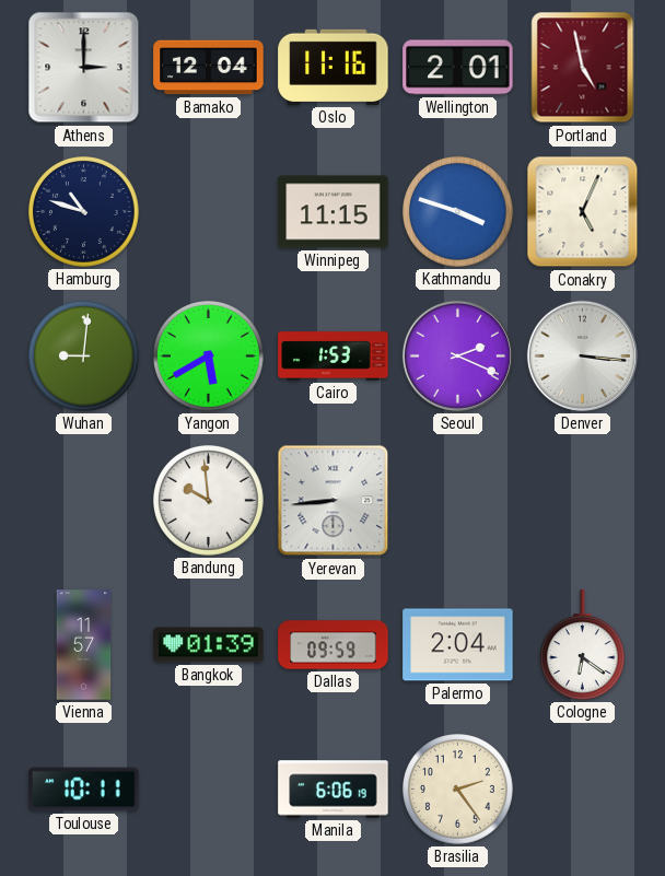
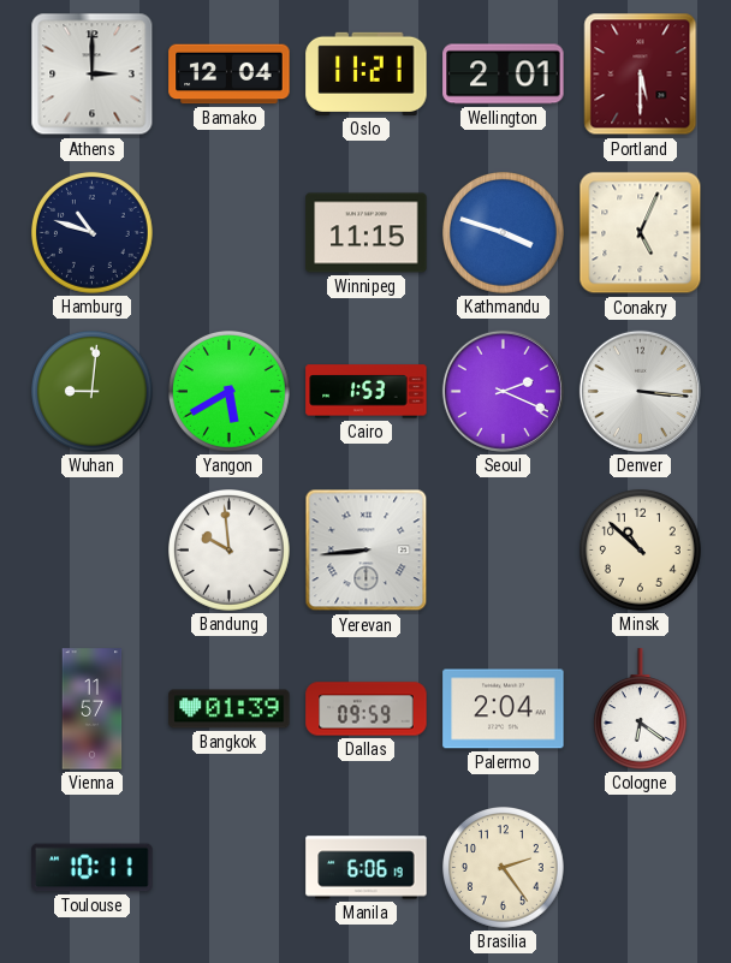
Oslo: 11:16 -> 11:21
Portland: 4:58 -> 5:30
Minsk: none -> 10:52
